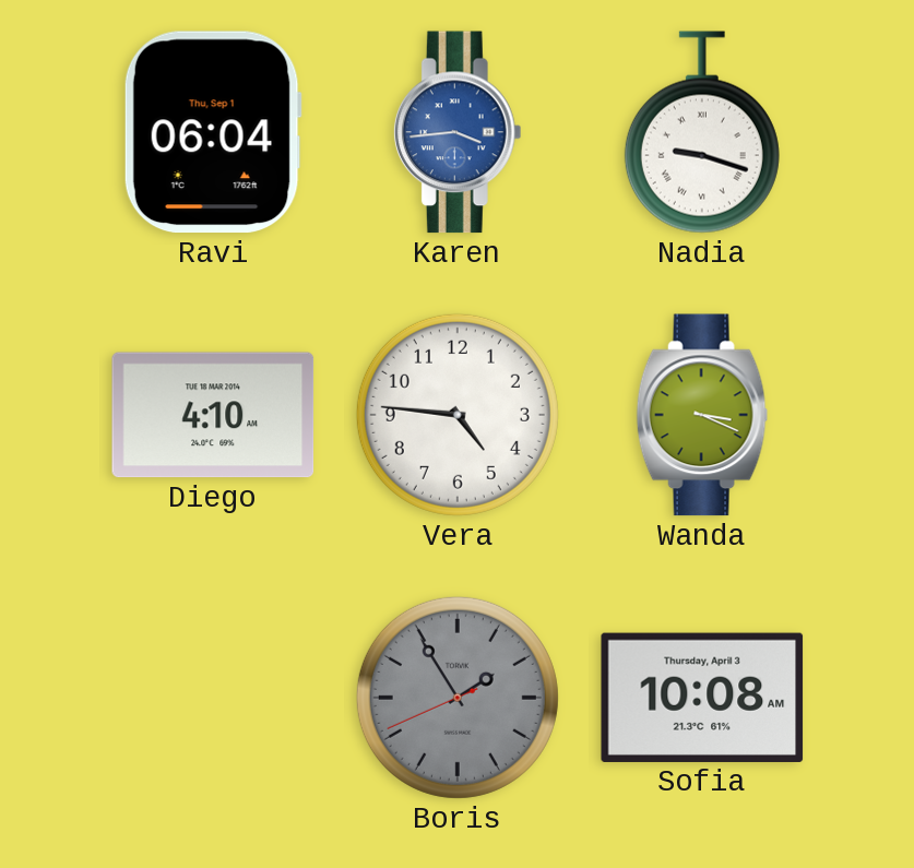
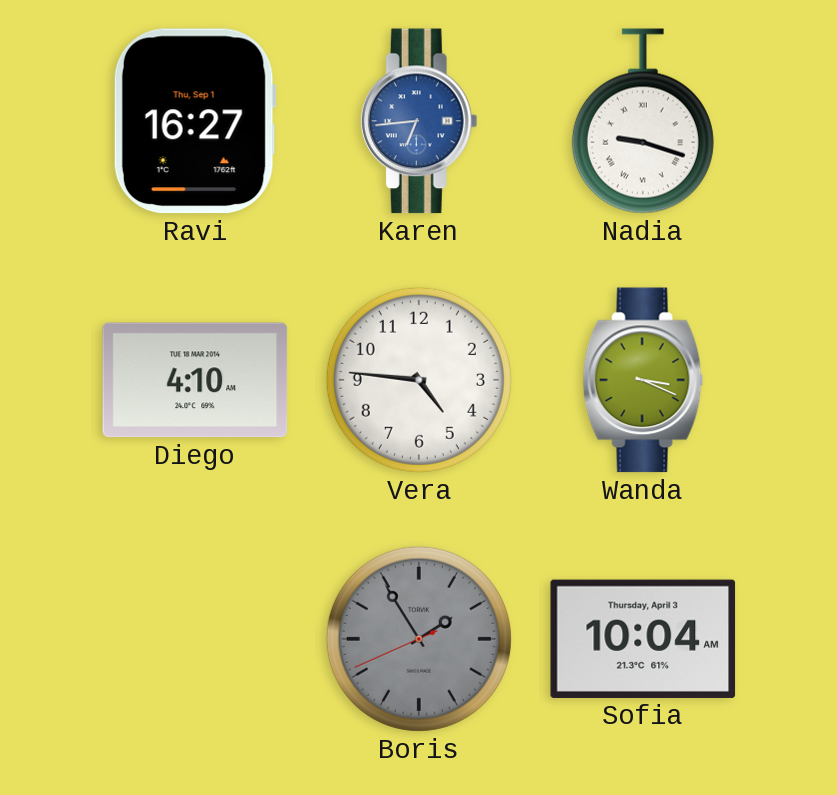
Ravi: 06:04 -> 16:27
Karen: 3:44 -> 6:44
Sofia: 10:08 -> 10:04
